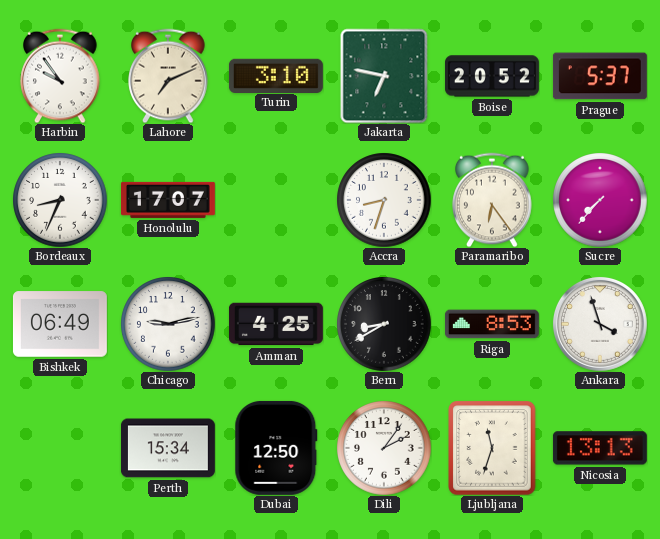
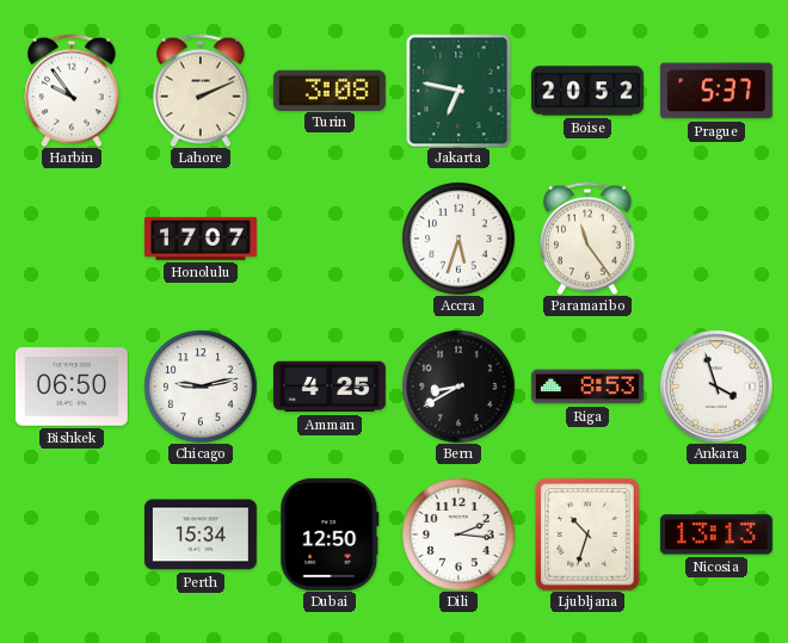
Lahore: 7:11 -> 2:11
Turin: 3:10 -> 3:08
Bordeaux: 8:34 -> none
Accra: 8:33 -> 5:33
Paramaribo: 6:24 -> 11:24
Sucre: 7:37 -> none
Bishkek: 06:49 -> 06:50
Dili: 2:06 -> 2:16
Ljubljana: 11:33 -> 10:33
